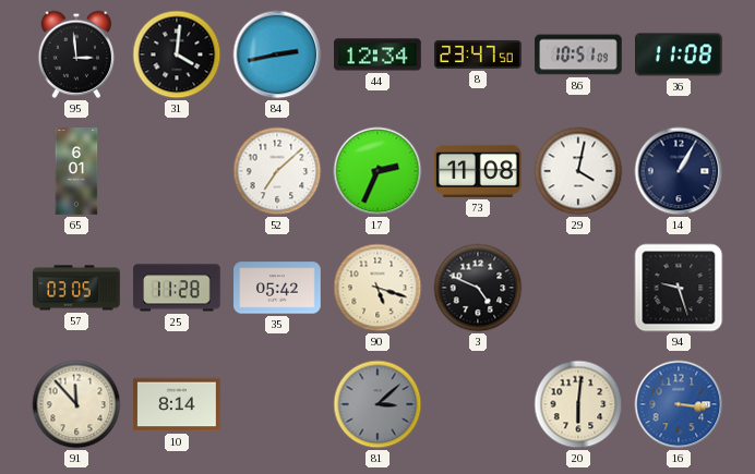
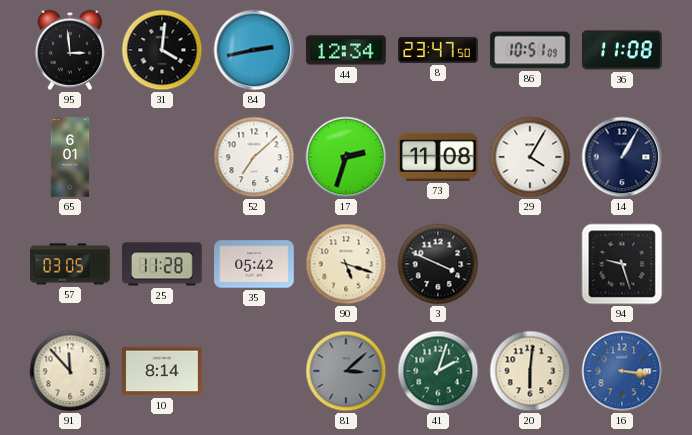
17: 2:34 -> 2:33
29: 4:02 -> 4:05
3: 4:49 -> 3:49
41: none -> 2:03
